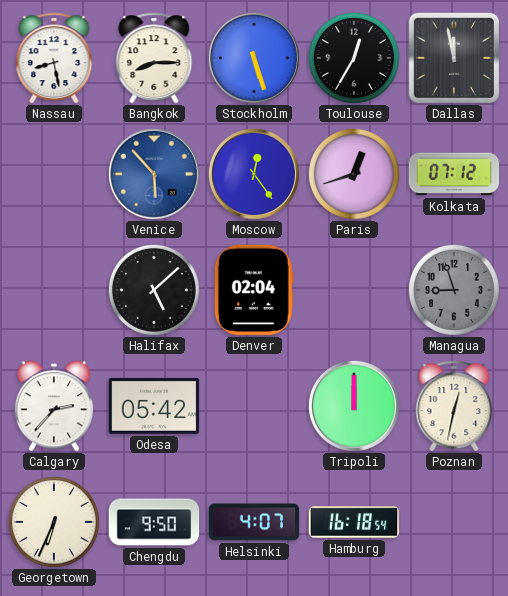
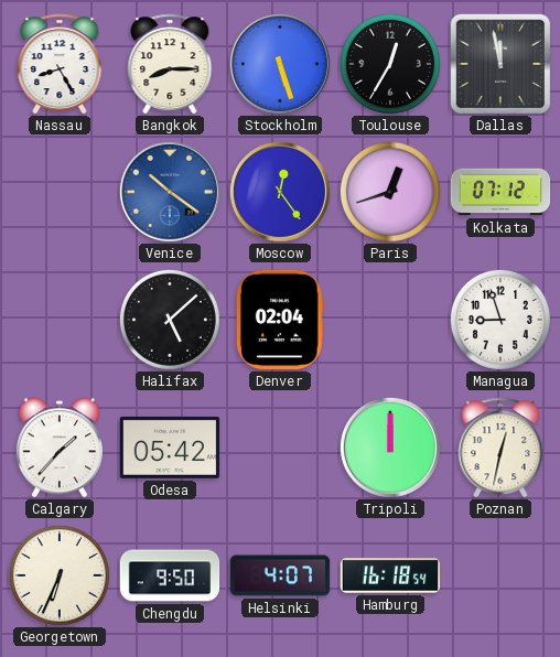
Nassau: 8:28 -> 8:25
Venice: 5:53 -> 10:21
Managua dial: grey -> white
Calgary: 2:37 -> 1:37
